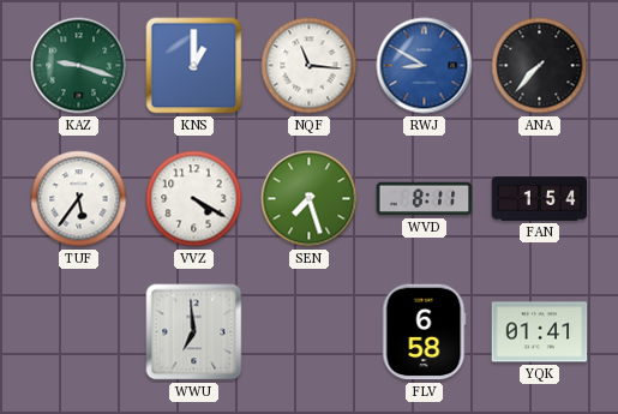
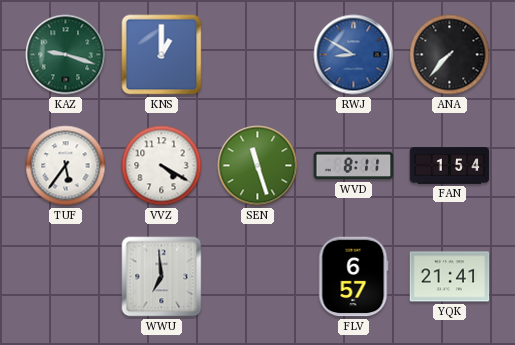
NQF: 11:16 -> none
SEN: 7:27 -> 11:27
FLV: 6:58 -> 6:57
YQK: 01:41 -> 21:41
